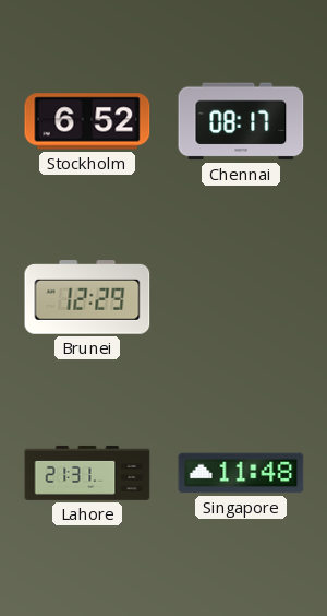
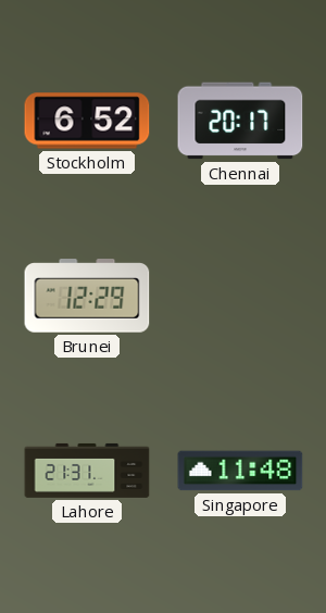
Chennai: 08:17 -> 20:17
